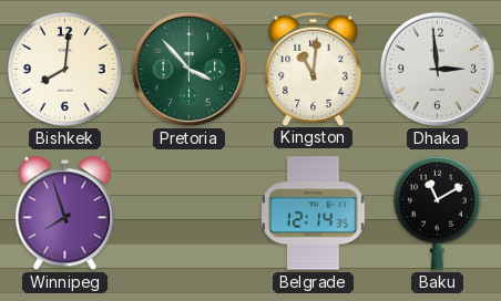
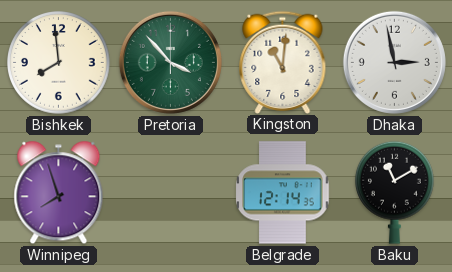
Bishkek: 8:01 -> 7:59
Dhaka: 2:59 -> 2:58
